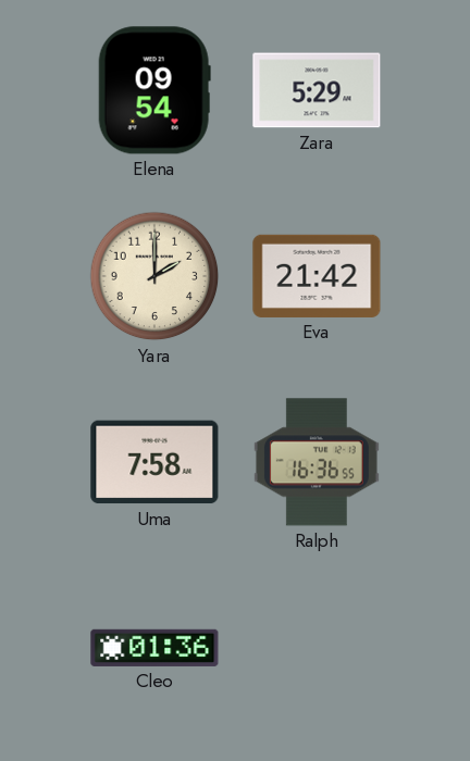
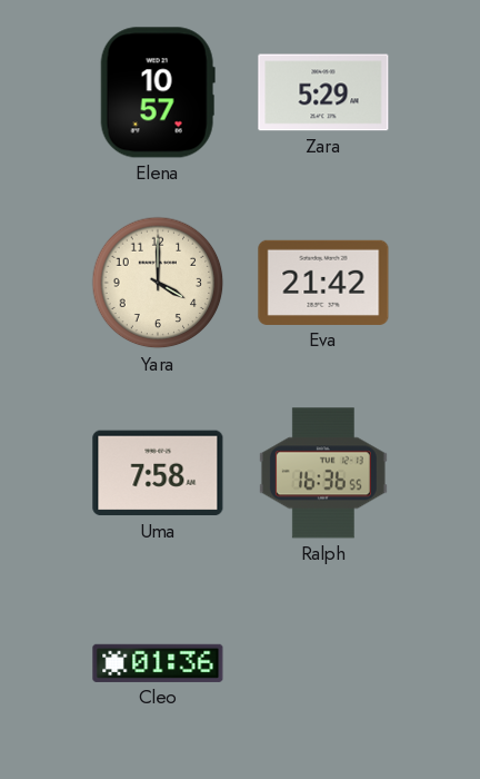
Elena: 09:54 -> 10:57
Yara: 2:00 -> 4:00
